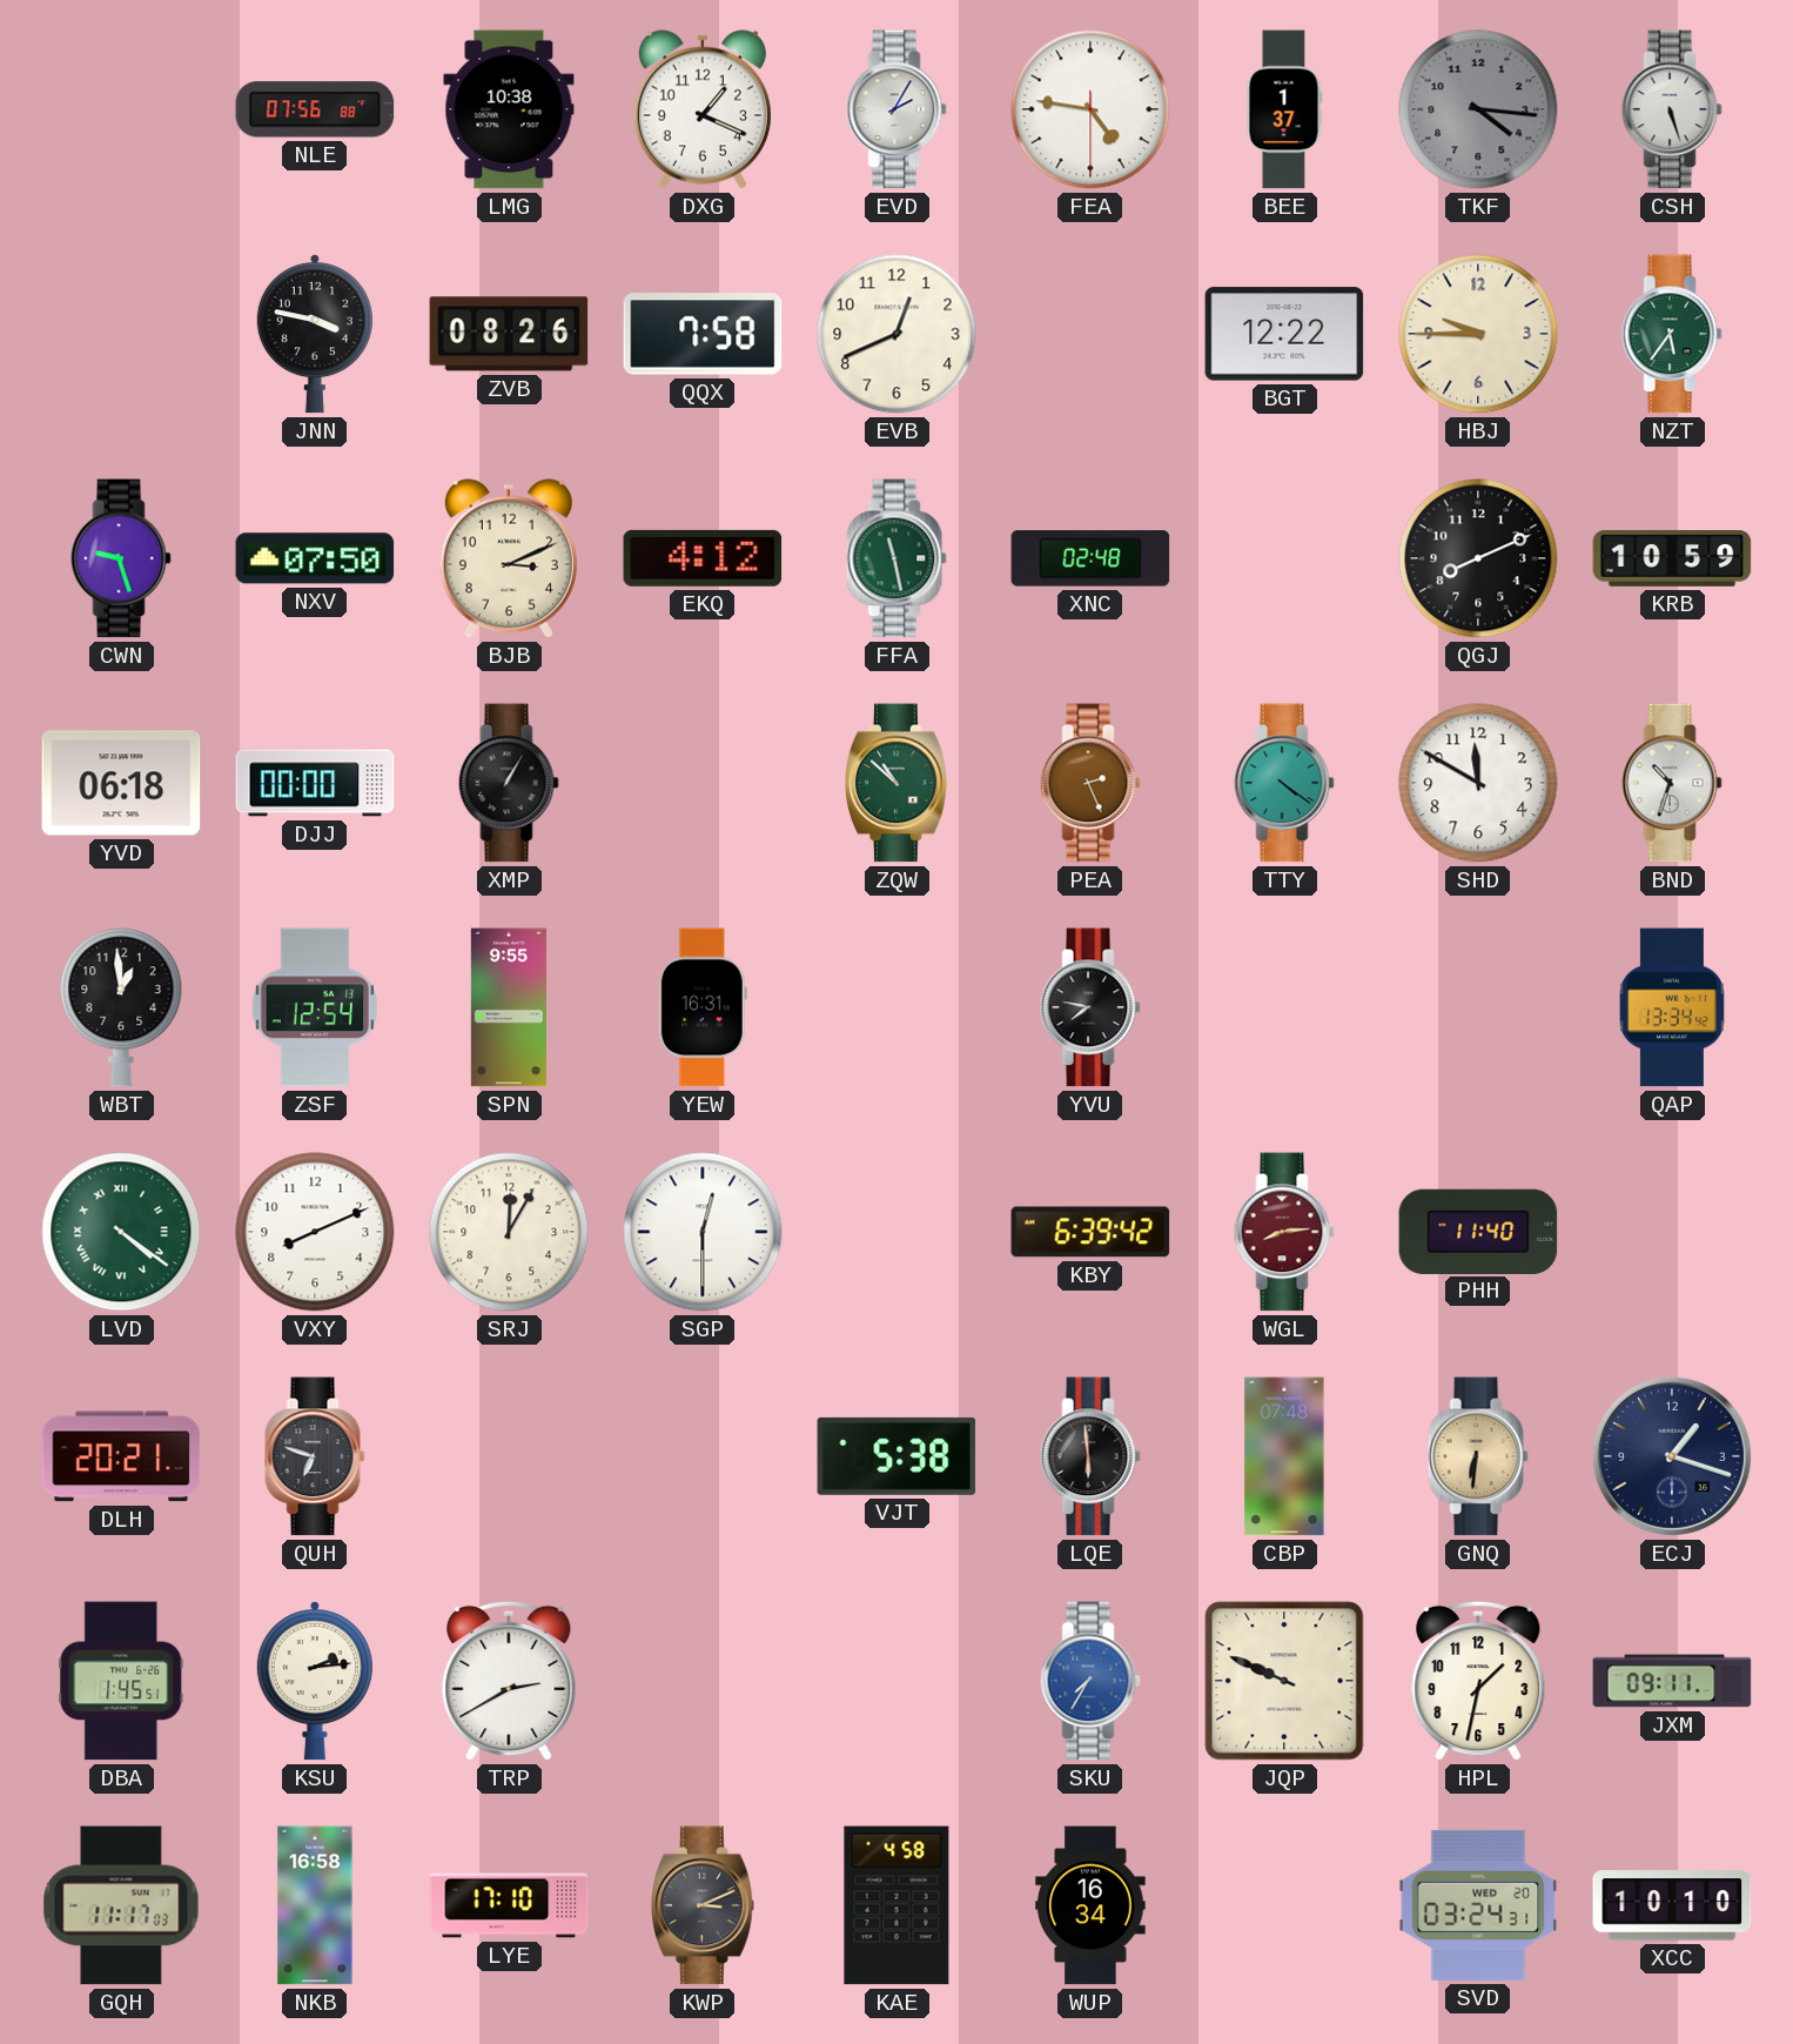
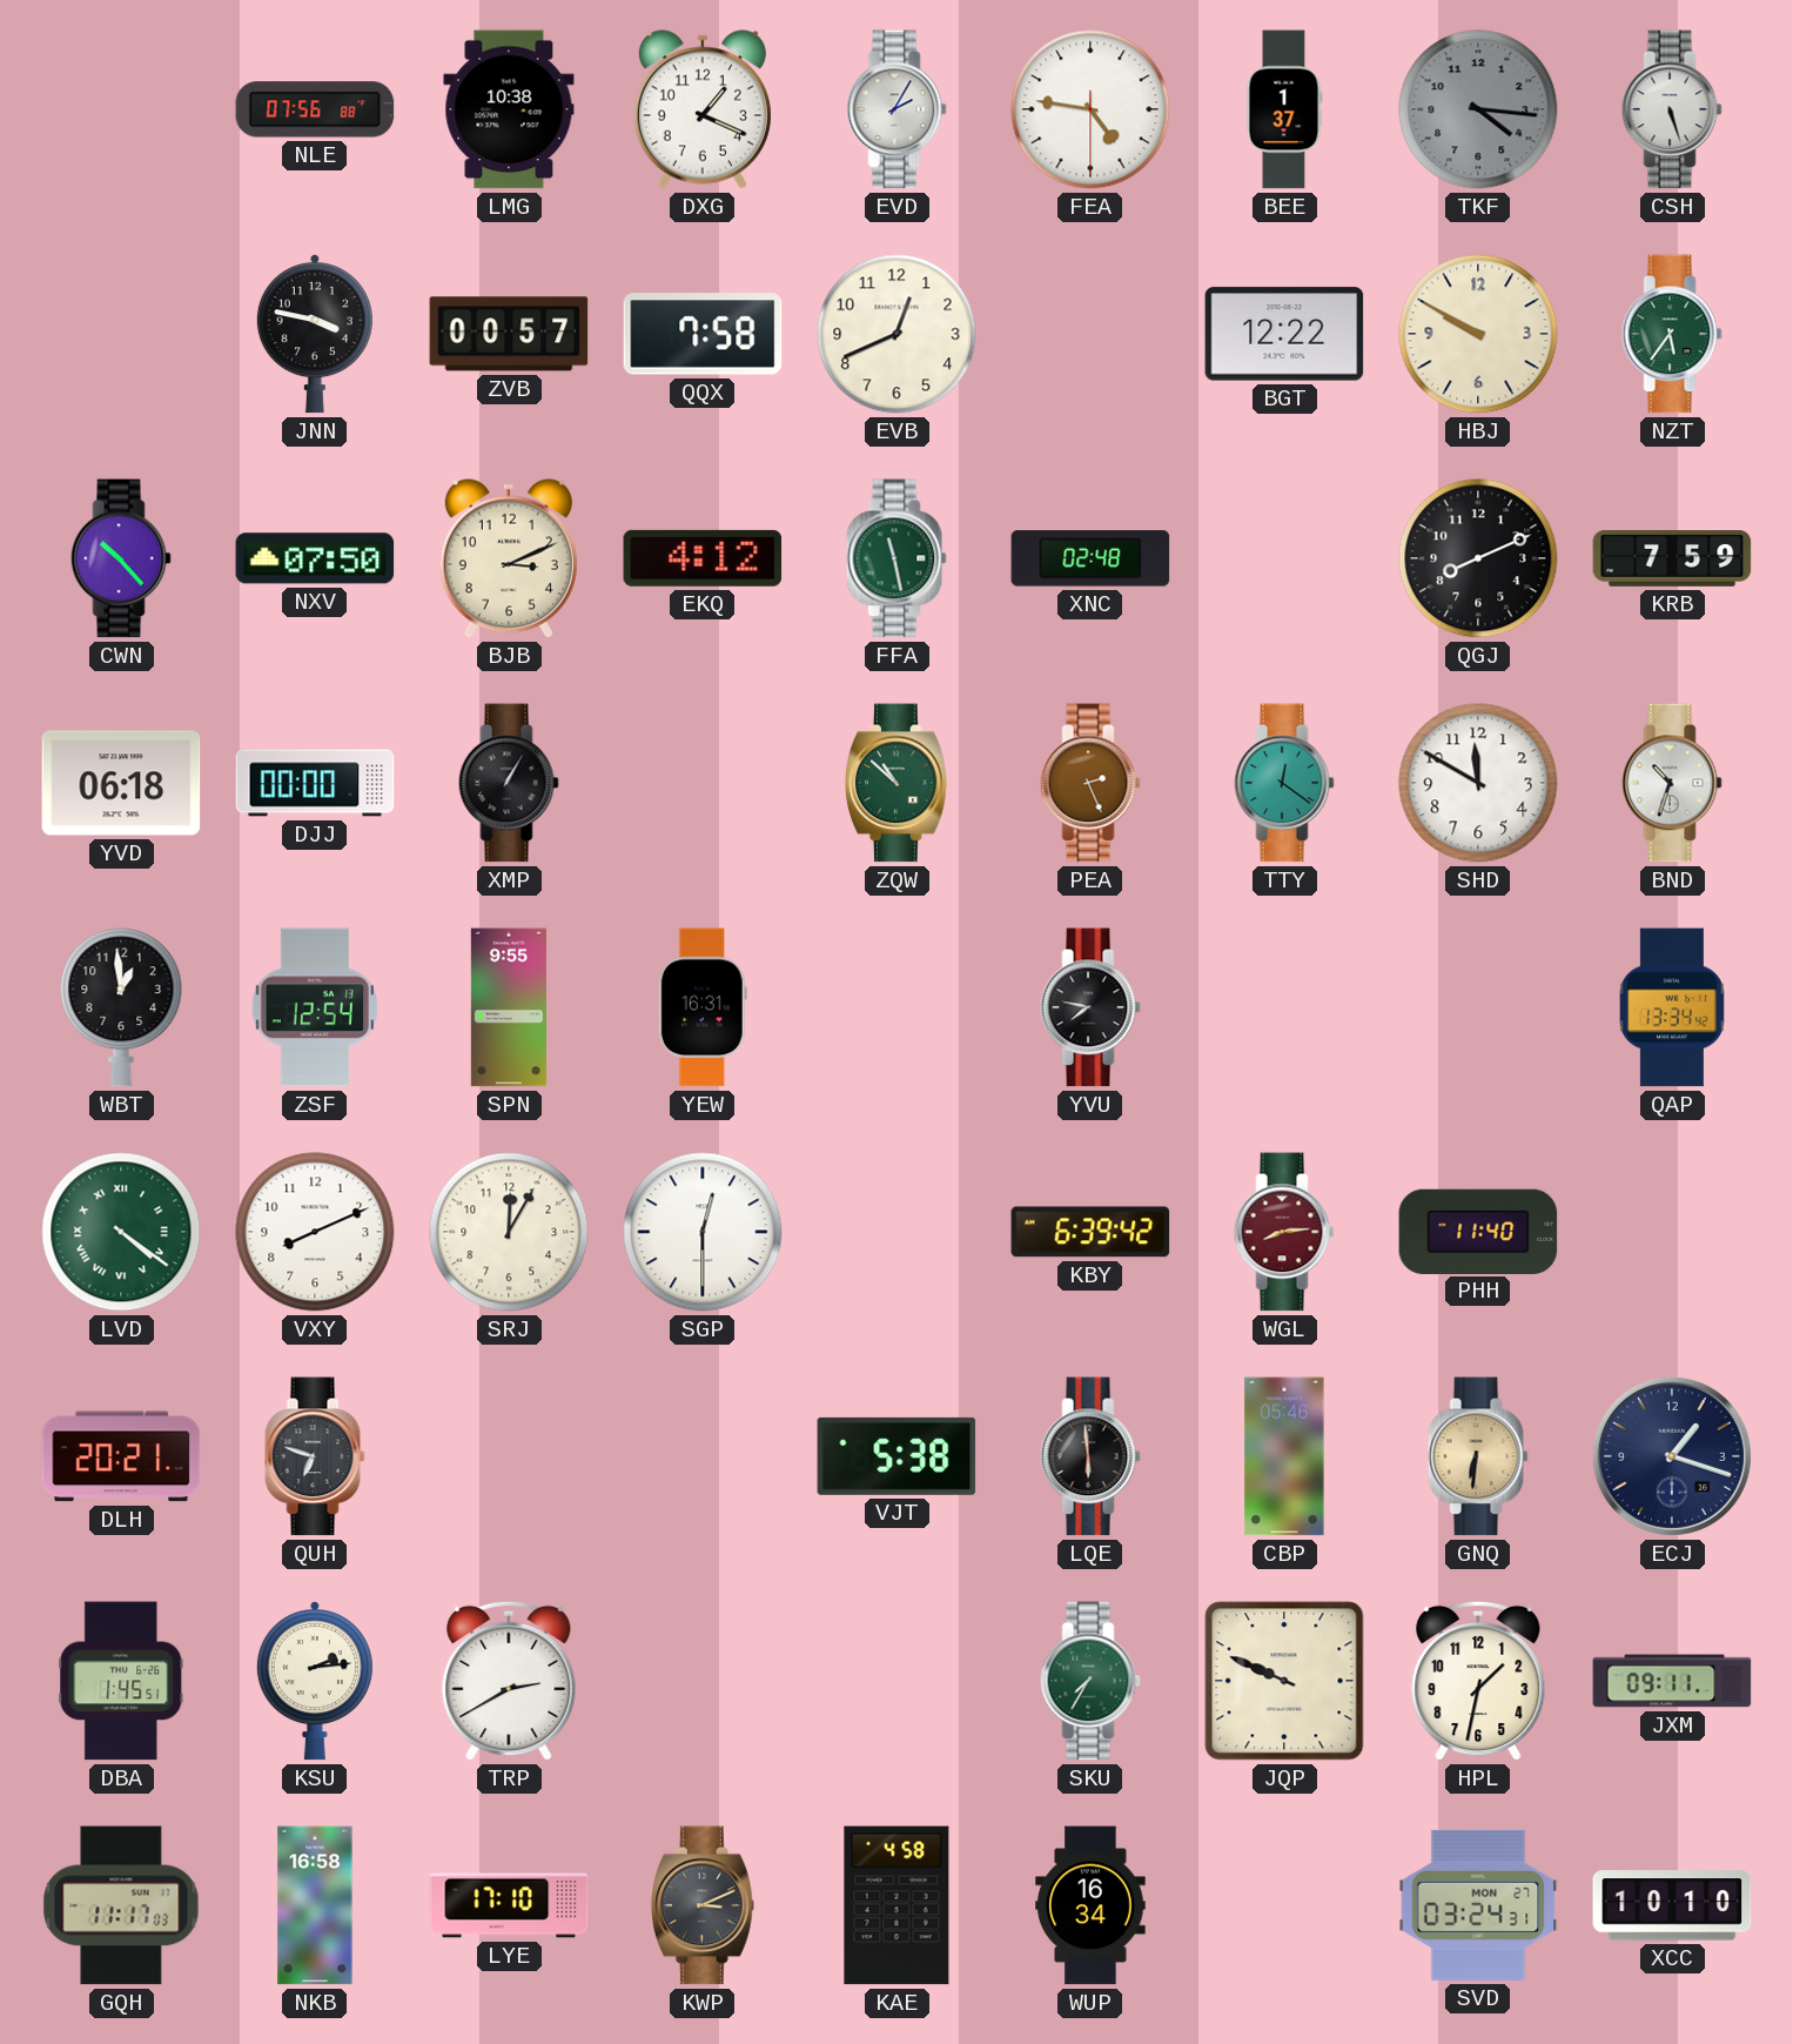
ZVB: 08:26 -> 00:57
HBJ: 9:45 -> 9:50
CWN: 9:27 -> 10:23
KRB: 10:59 -> 7:59
TTY: 4:21 -> 12:21
CBP: 07:48 -> 05:46
SKU dial: blue -> green
SVD date: WED 20 -> MON 27
